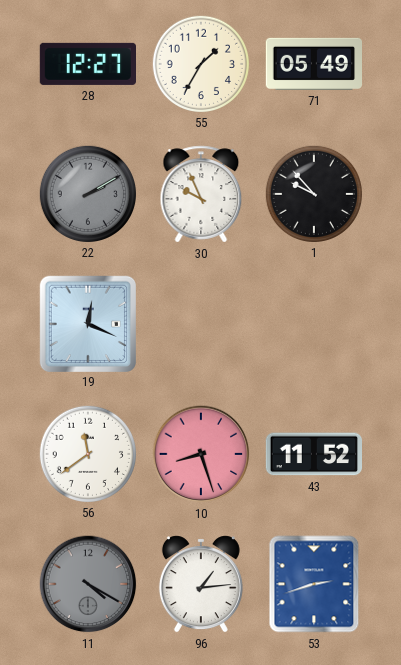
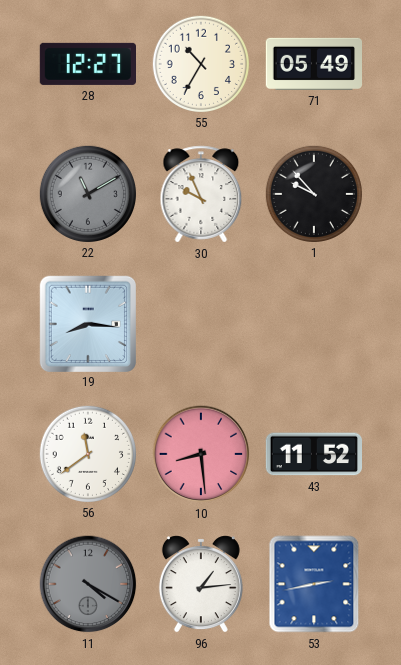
55: 1:35 -> 10:35
22: 2:10 -> 11:10
19: 12:19 -> 8:16
10: 8:27 -> 8:29
53: 2:42 -> 2:43
